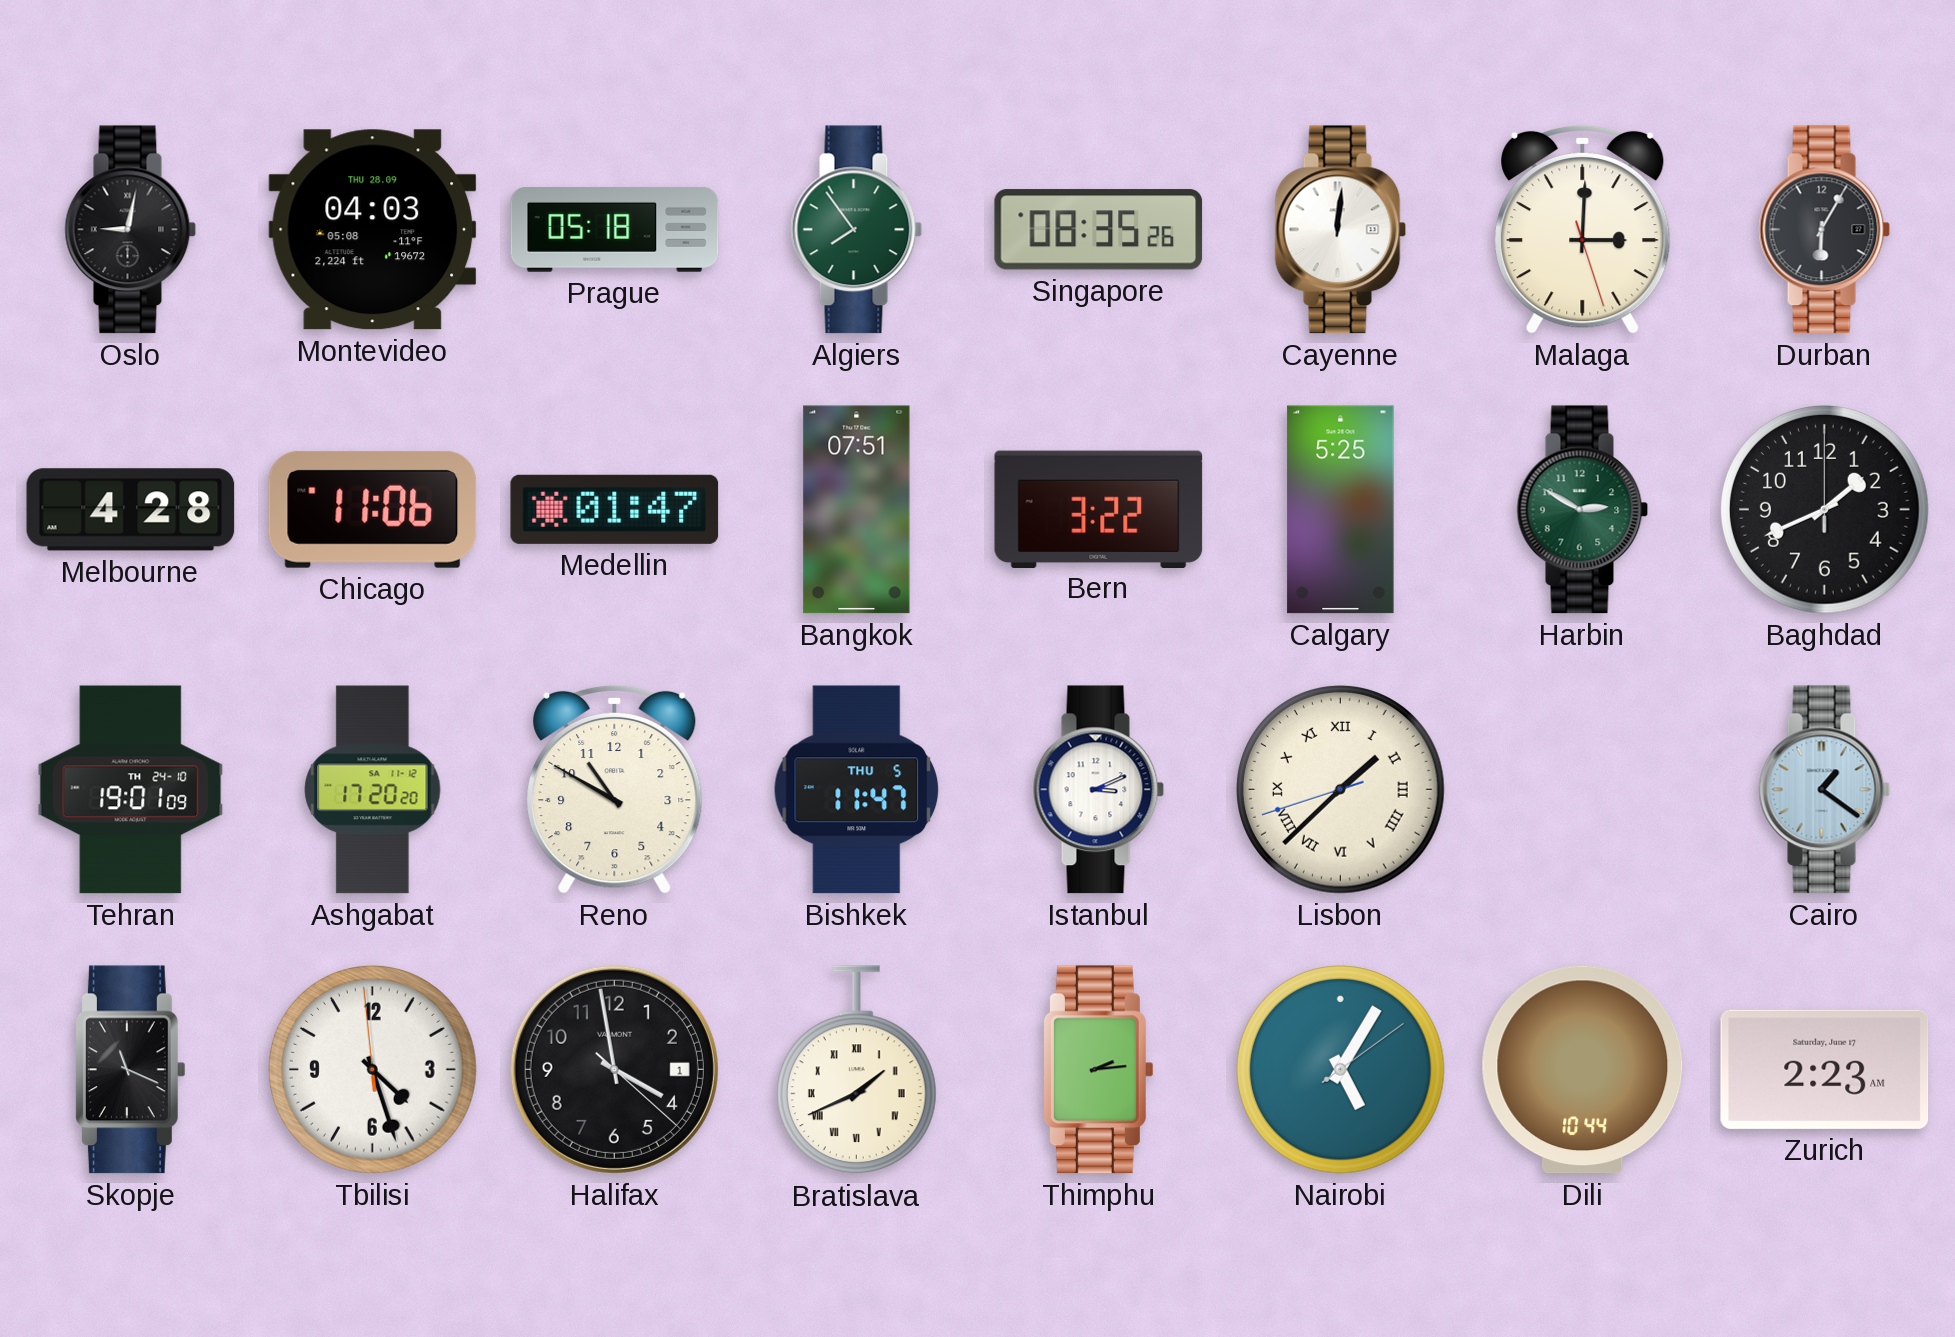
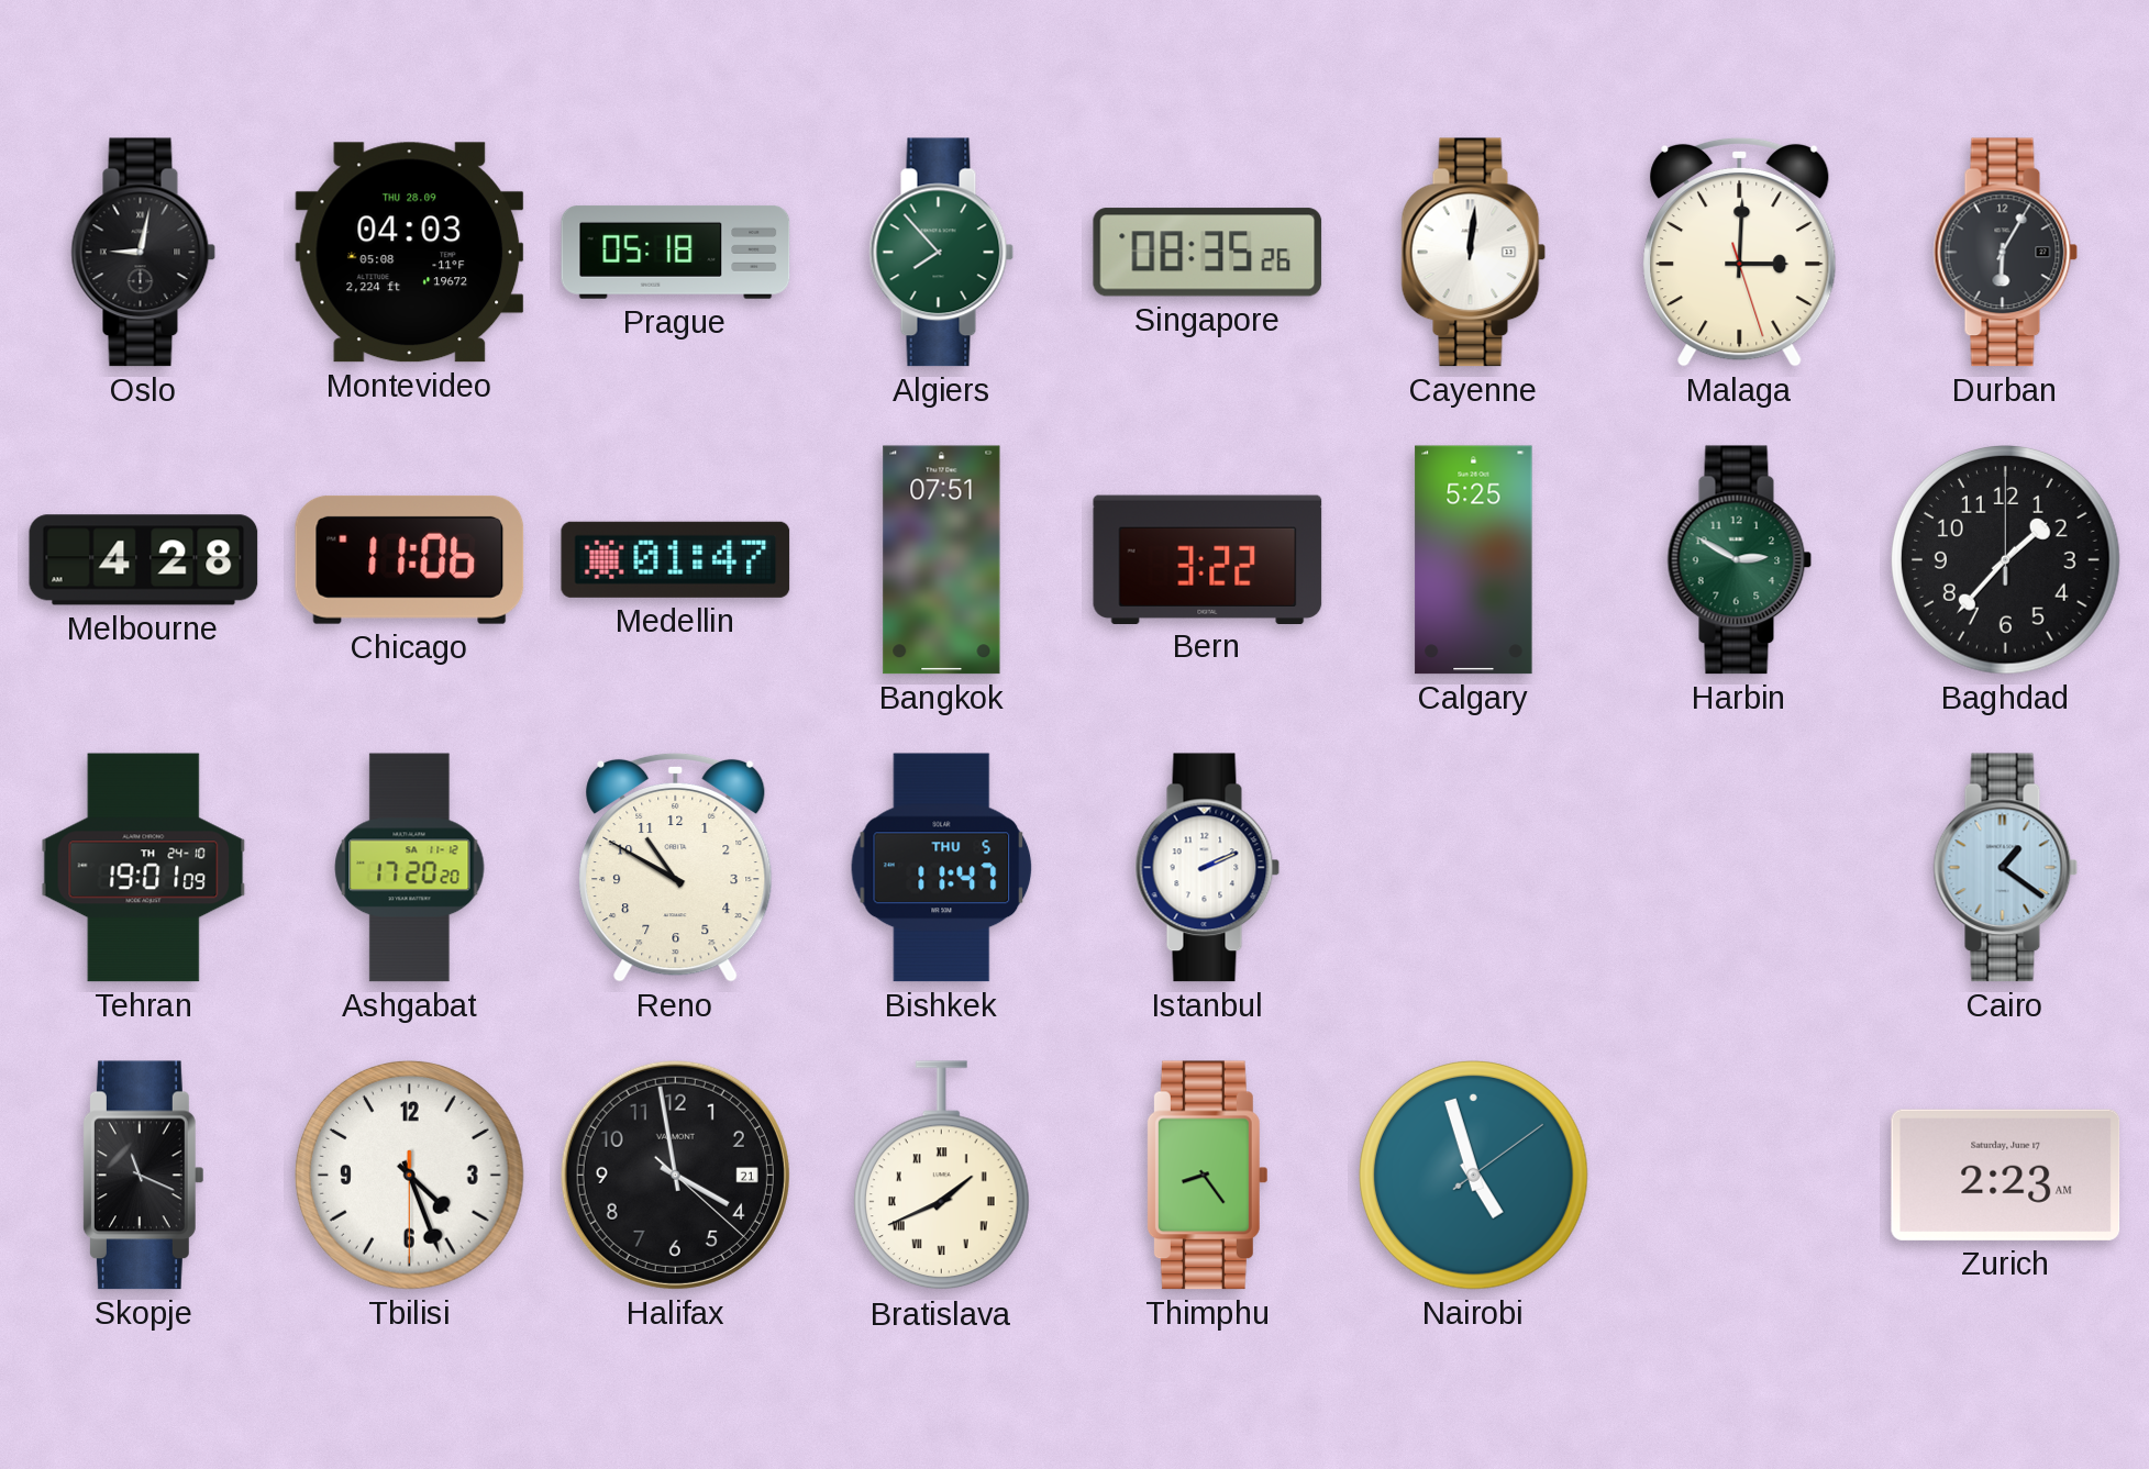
Algiers: 7:54 -> 7:53
Baghdad: 1:41 -> 1:37
Istanbul: 3:11 -> 2:11
Lisbon: 1:37 -> none
Tbilisi: 4:26:59 -> 4:26:30
Halifax date: 1 -> 21
Thimphu: 2:14 -> 8:24
Nairobi: 5:05 -> 4:57
Dili: 10:44 -> none
